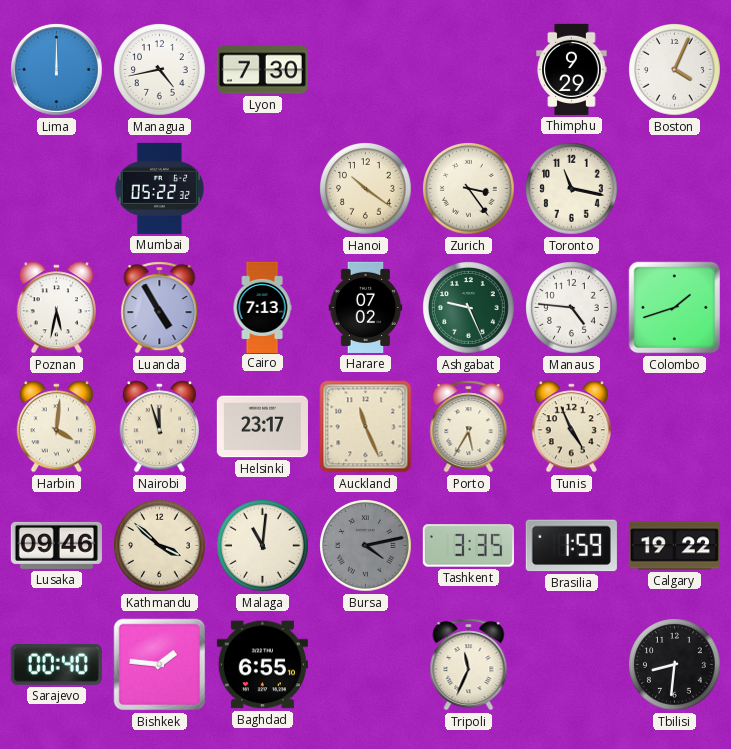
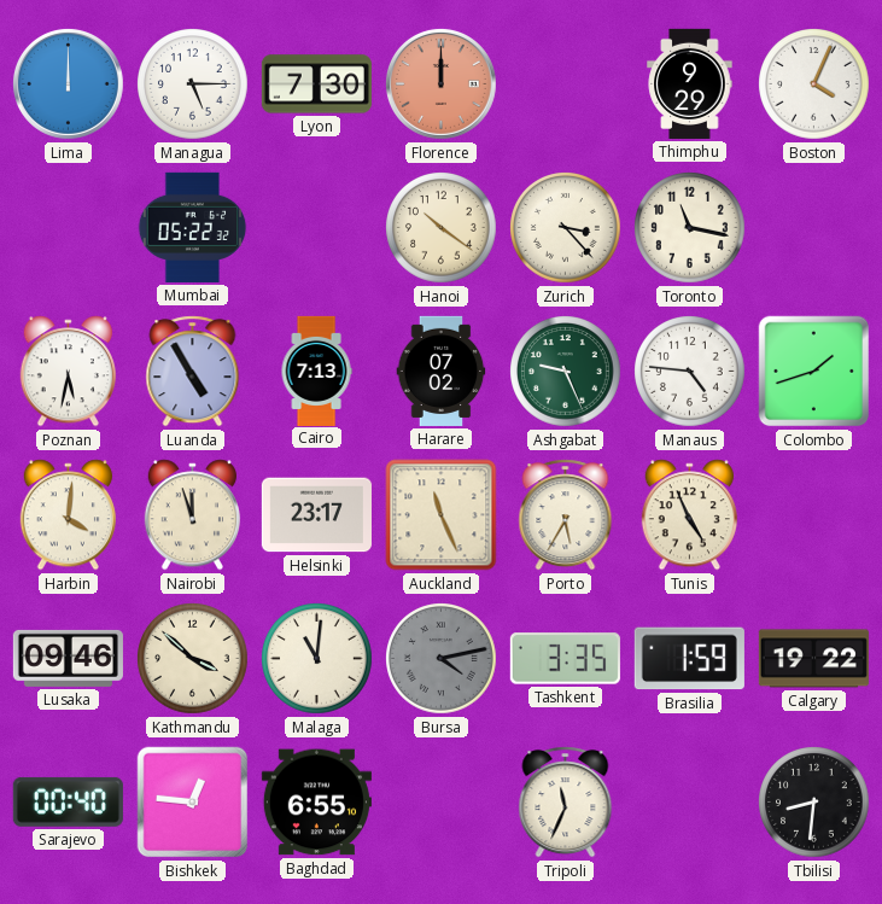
Managua: 4:43 -> 5:15
Florence: none -> 12:00
Zurich: 3:24 -> 3:23
Bishkek: 1:46 -> 12:46
